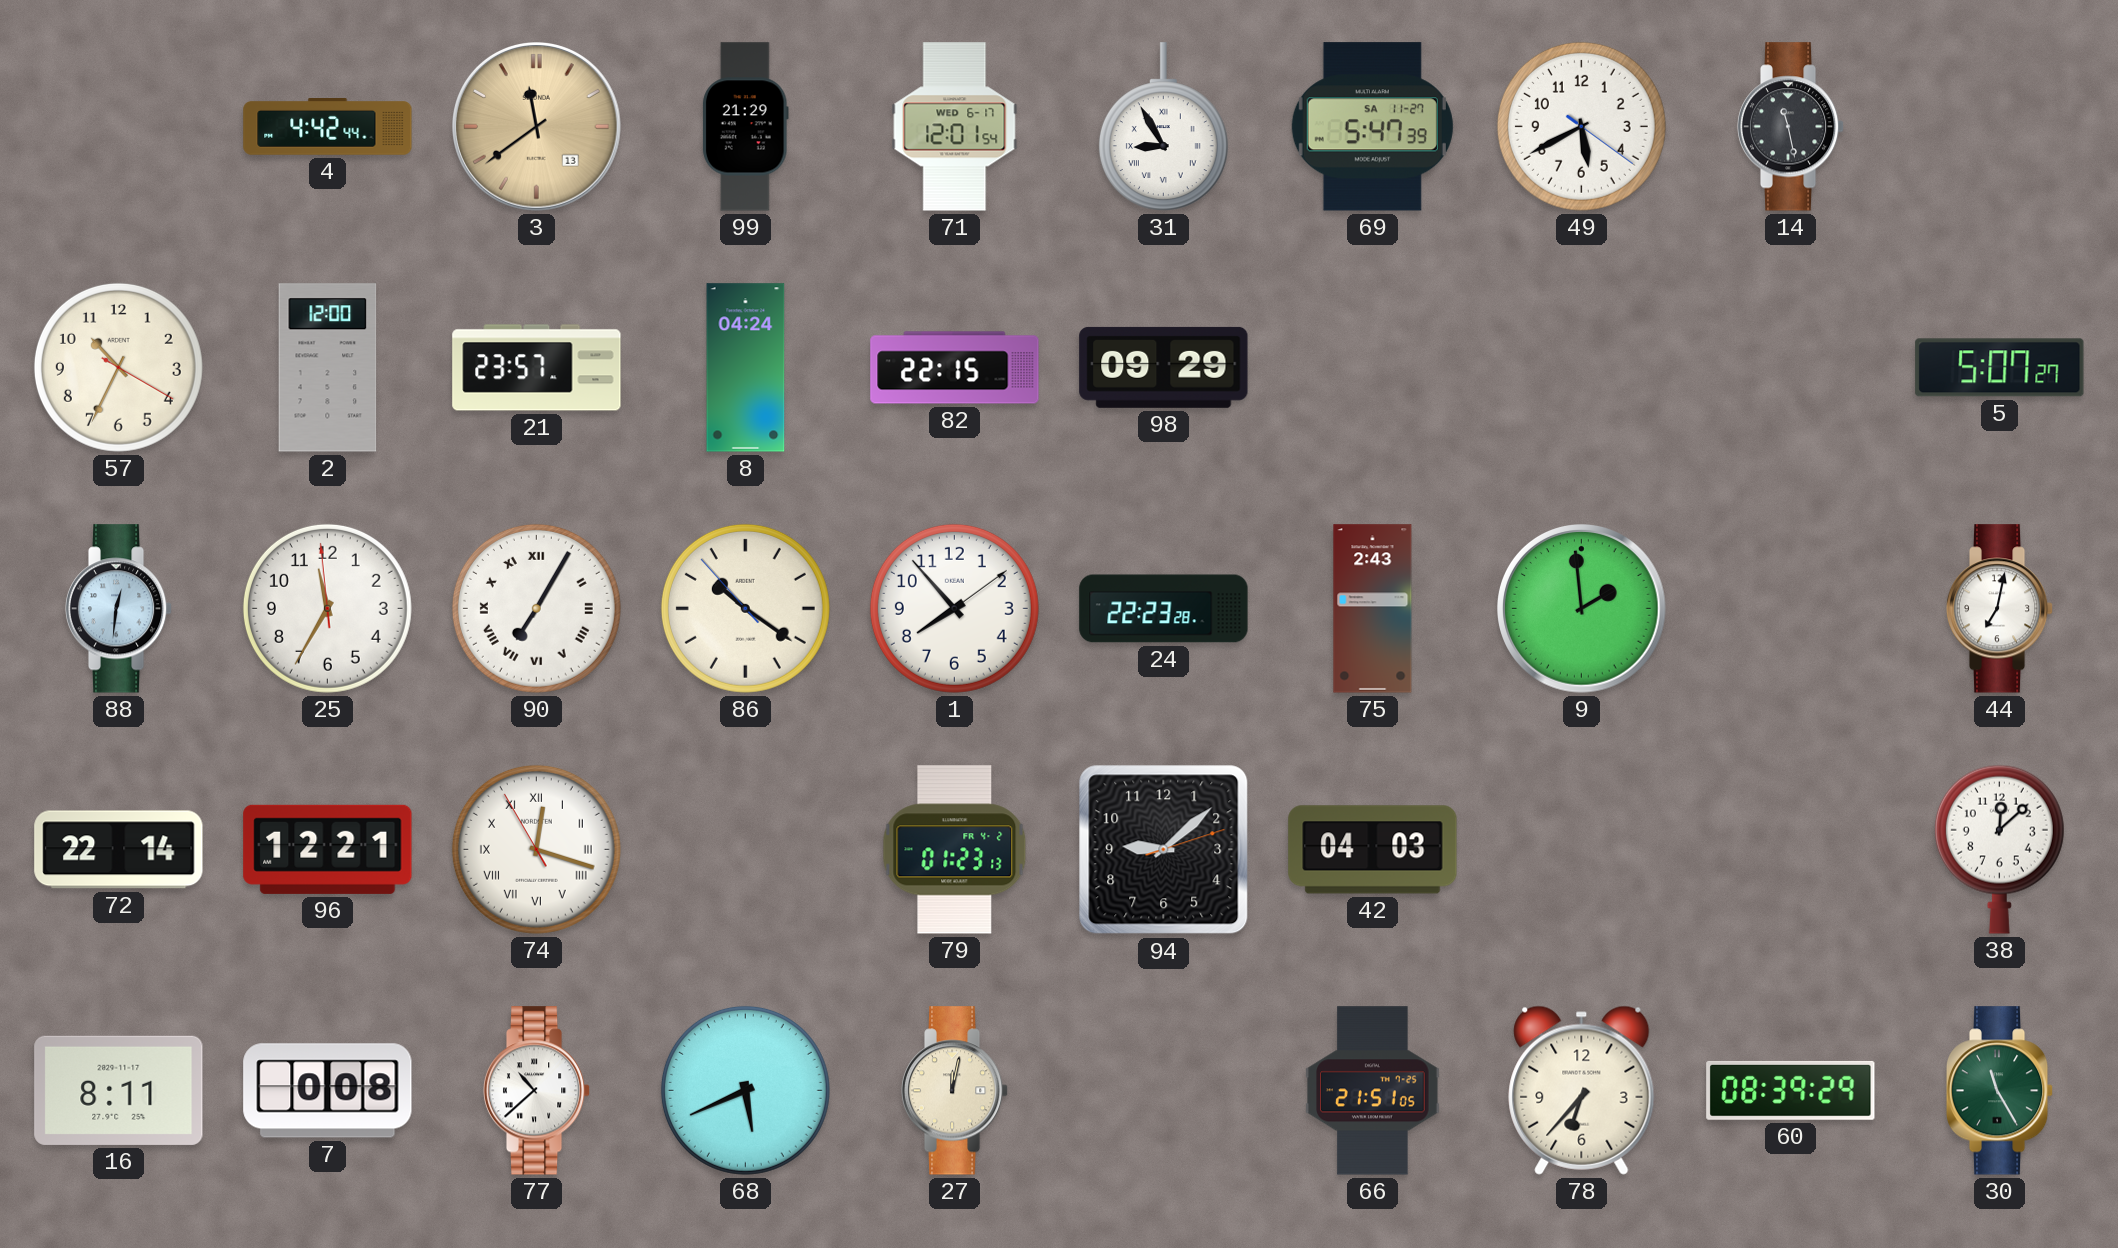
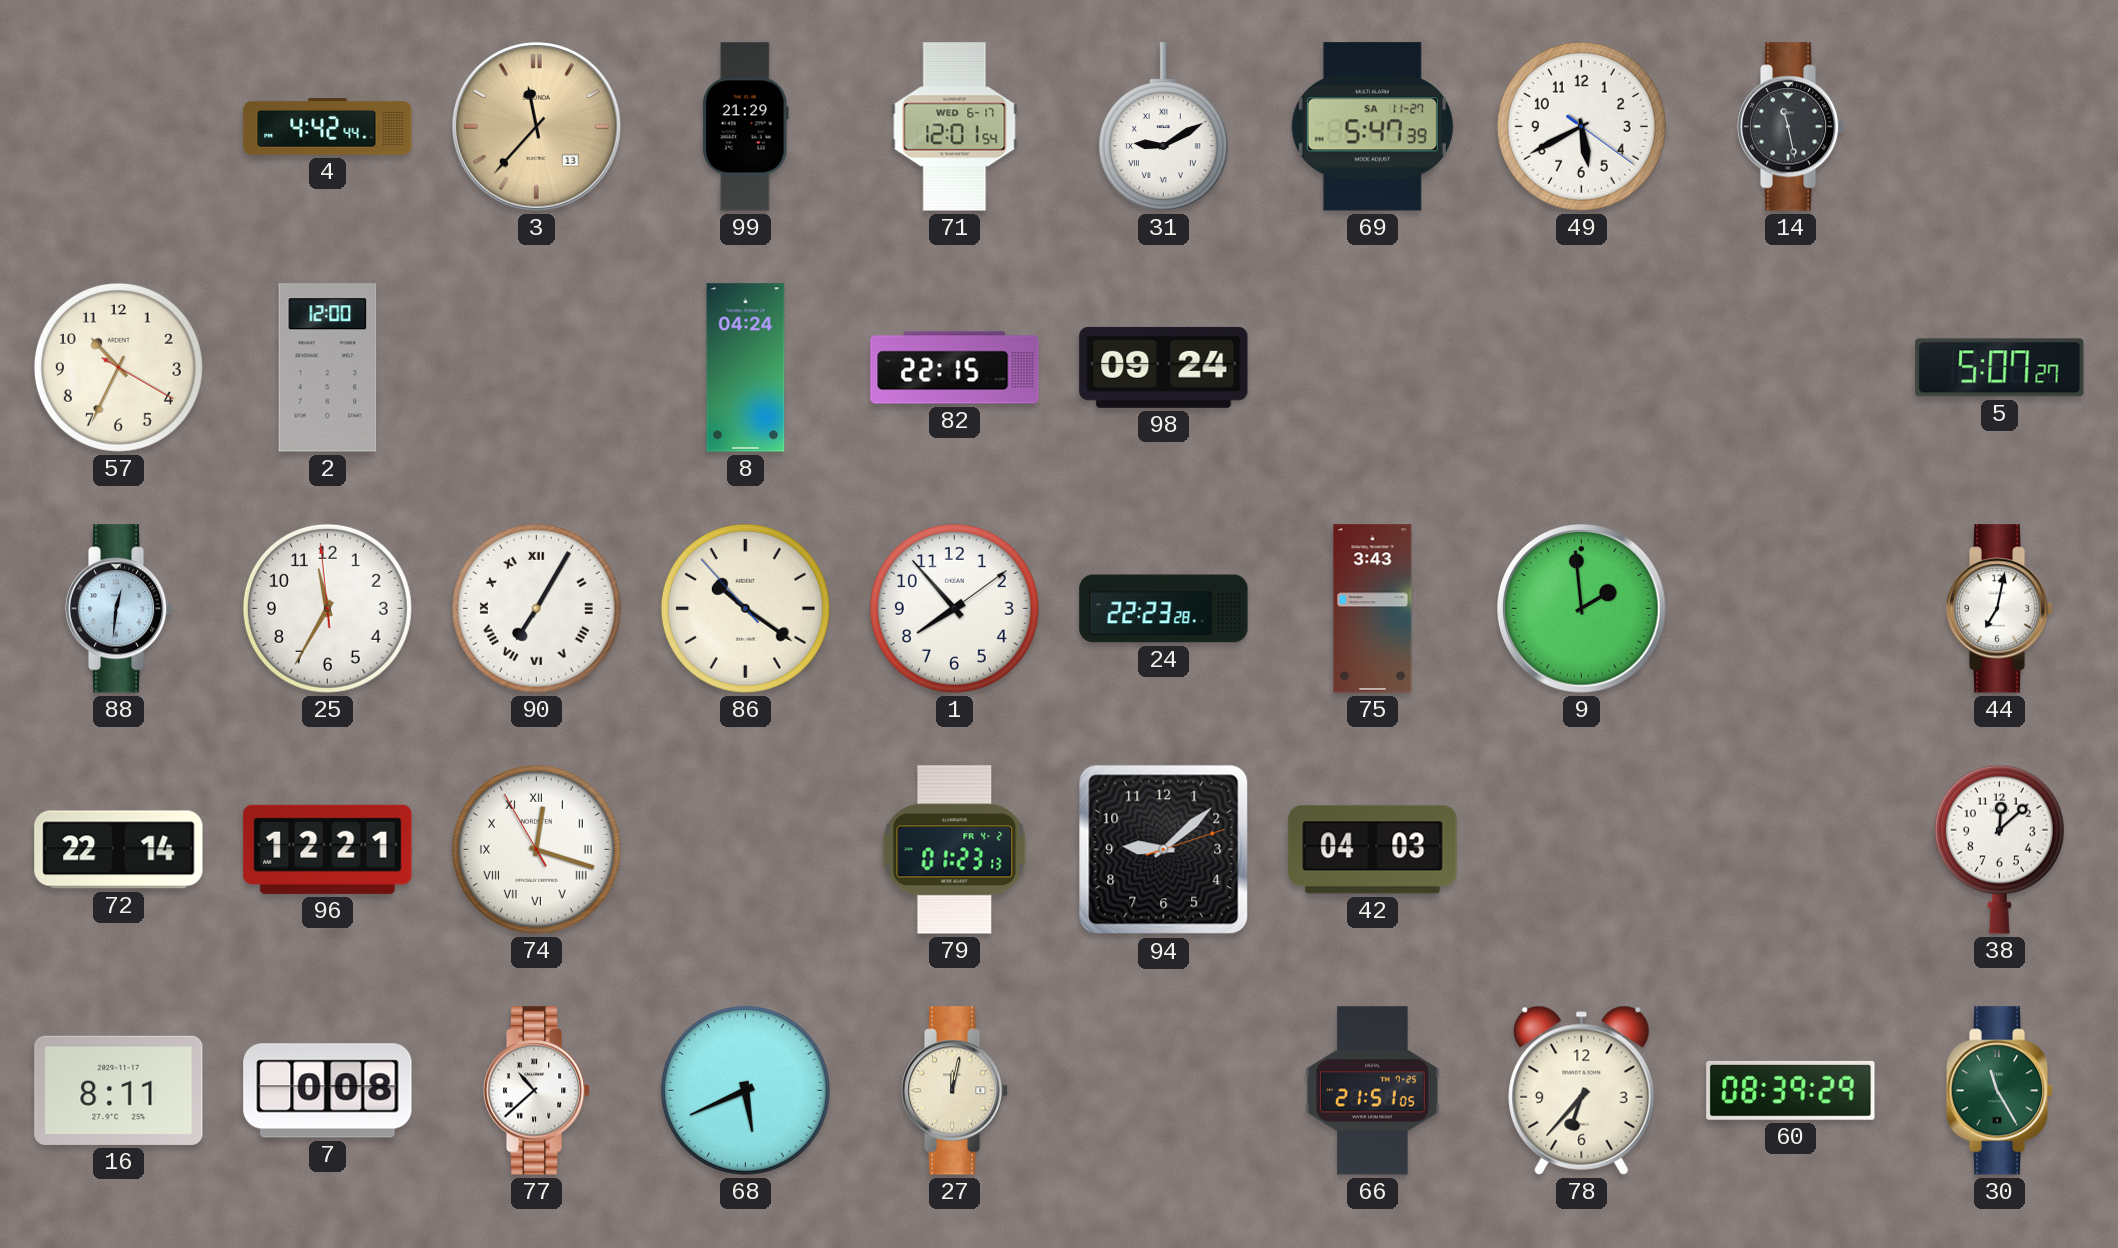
3: 11:39 -> 11:37
31: 8:55 -> 9:10
21: 23:57 -> none
98: 09:29 -> 09:24
75: 2:43 -> 3:43
